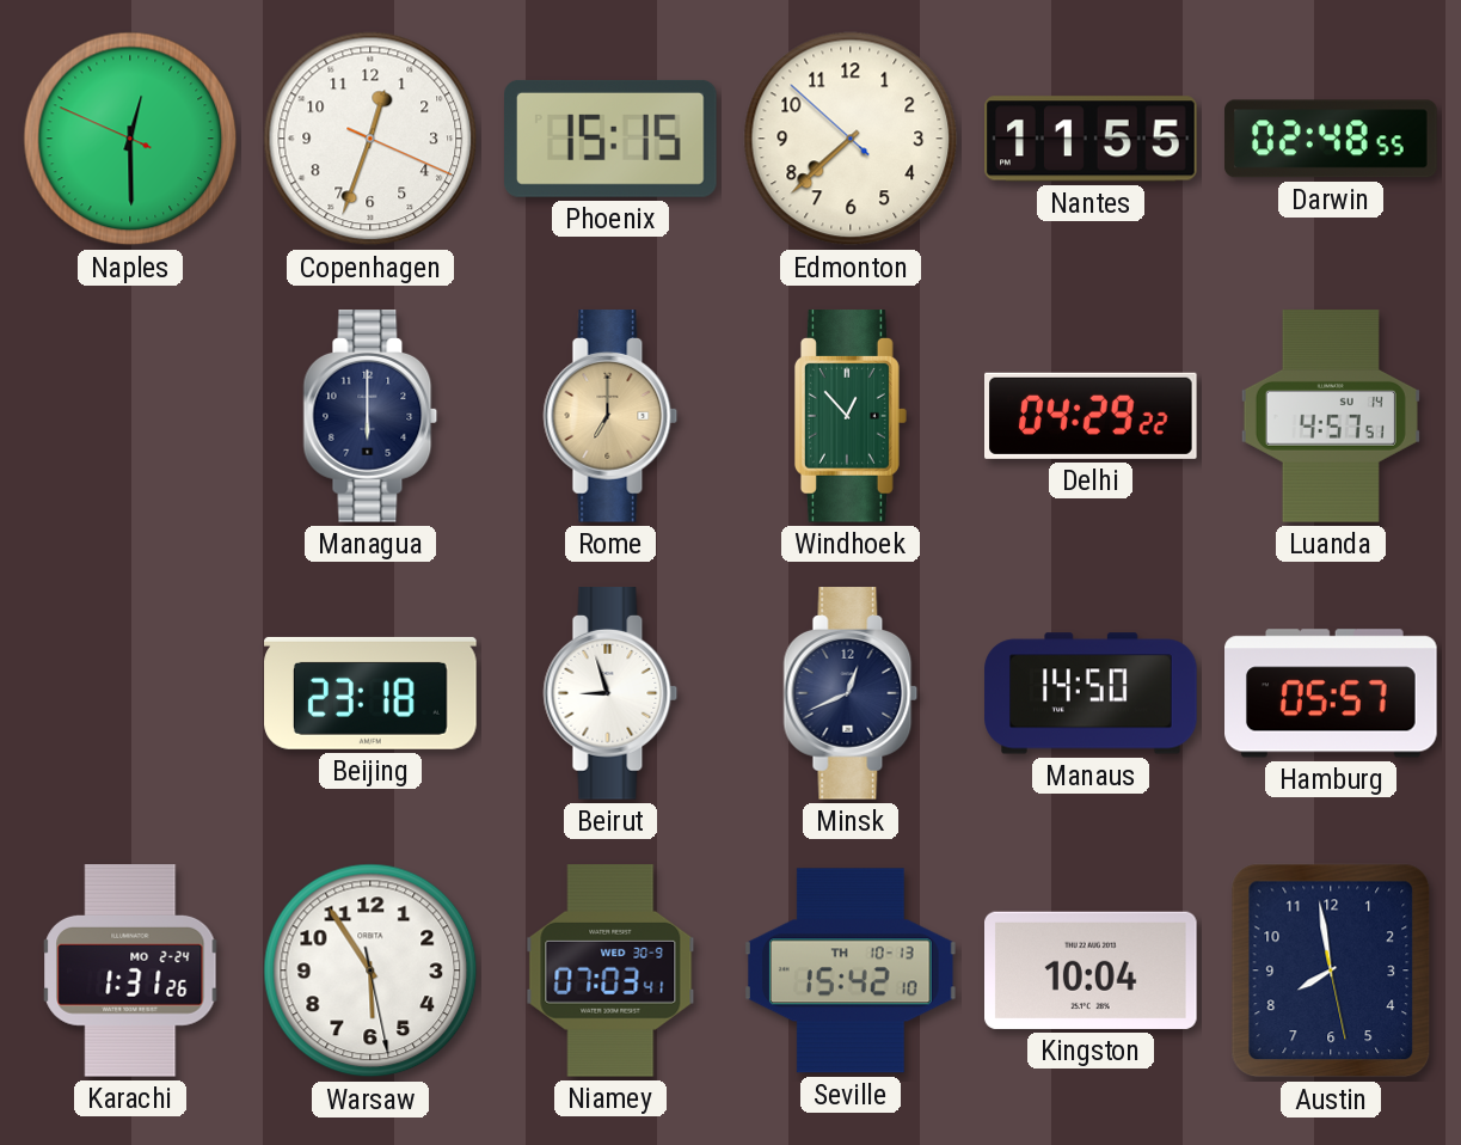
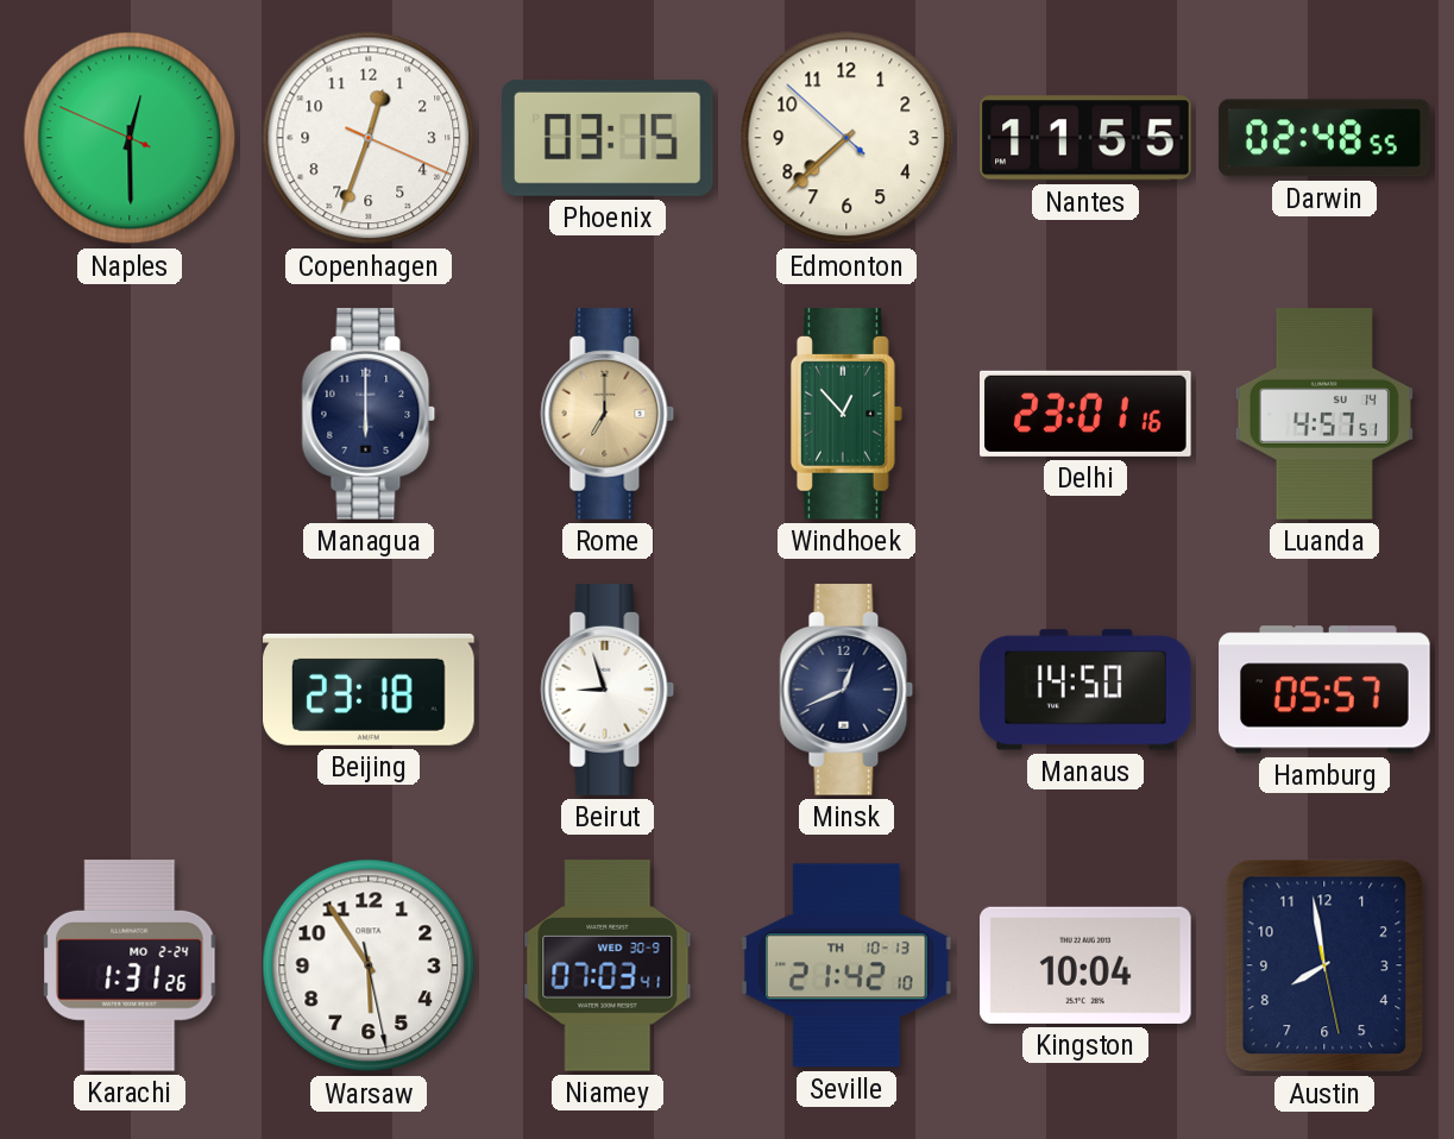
Phoenix: 15:15 -> 03:15
Delhi: 04:29 -> 23:01
Seville: 15:42 -> 21:42
